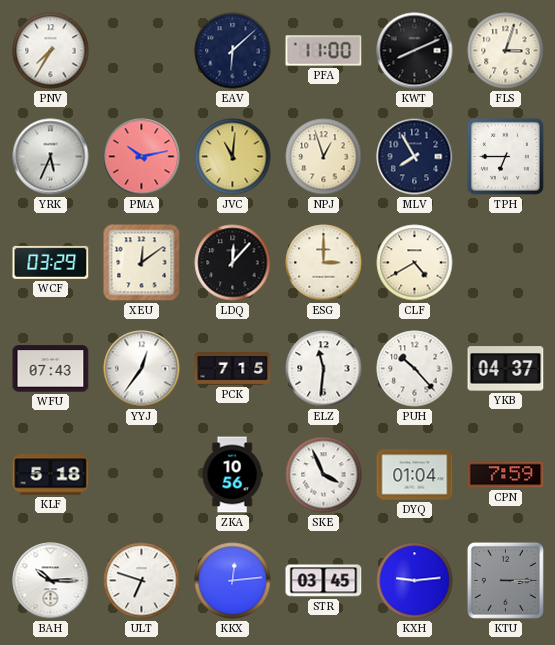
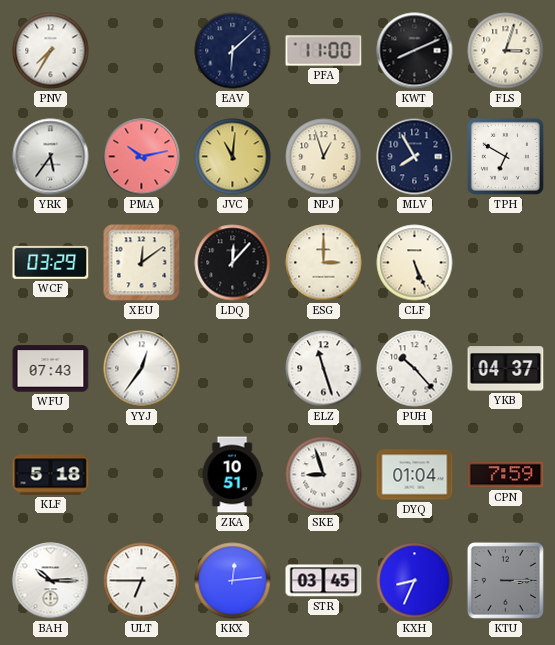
YRK: 5:34 -> 5:36
TPH: 6:45 -> 6:50
CLF: 4:40 -> 5:26
PCK: 7:15 -> none
ELZ: 11:31 -> 11:27
ZKA: 10:56 -> 10:51
SKE: 3:56 -> 8:57
ULT: 6:48 -> 6:45
KXH: 9:14 -> 8:34
